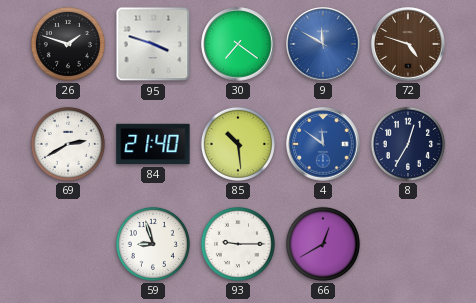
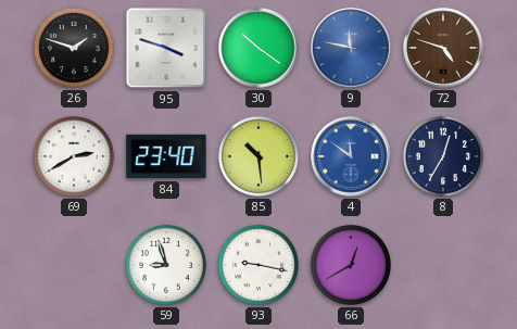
30: 7:21 -> 10:21
9: 11:50 -> 11:47
84: 21:40 -> 23:40
93: 9:15 -> 9:17
